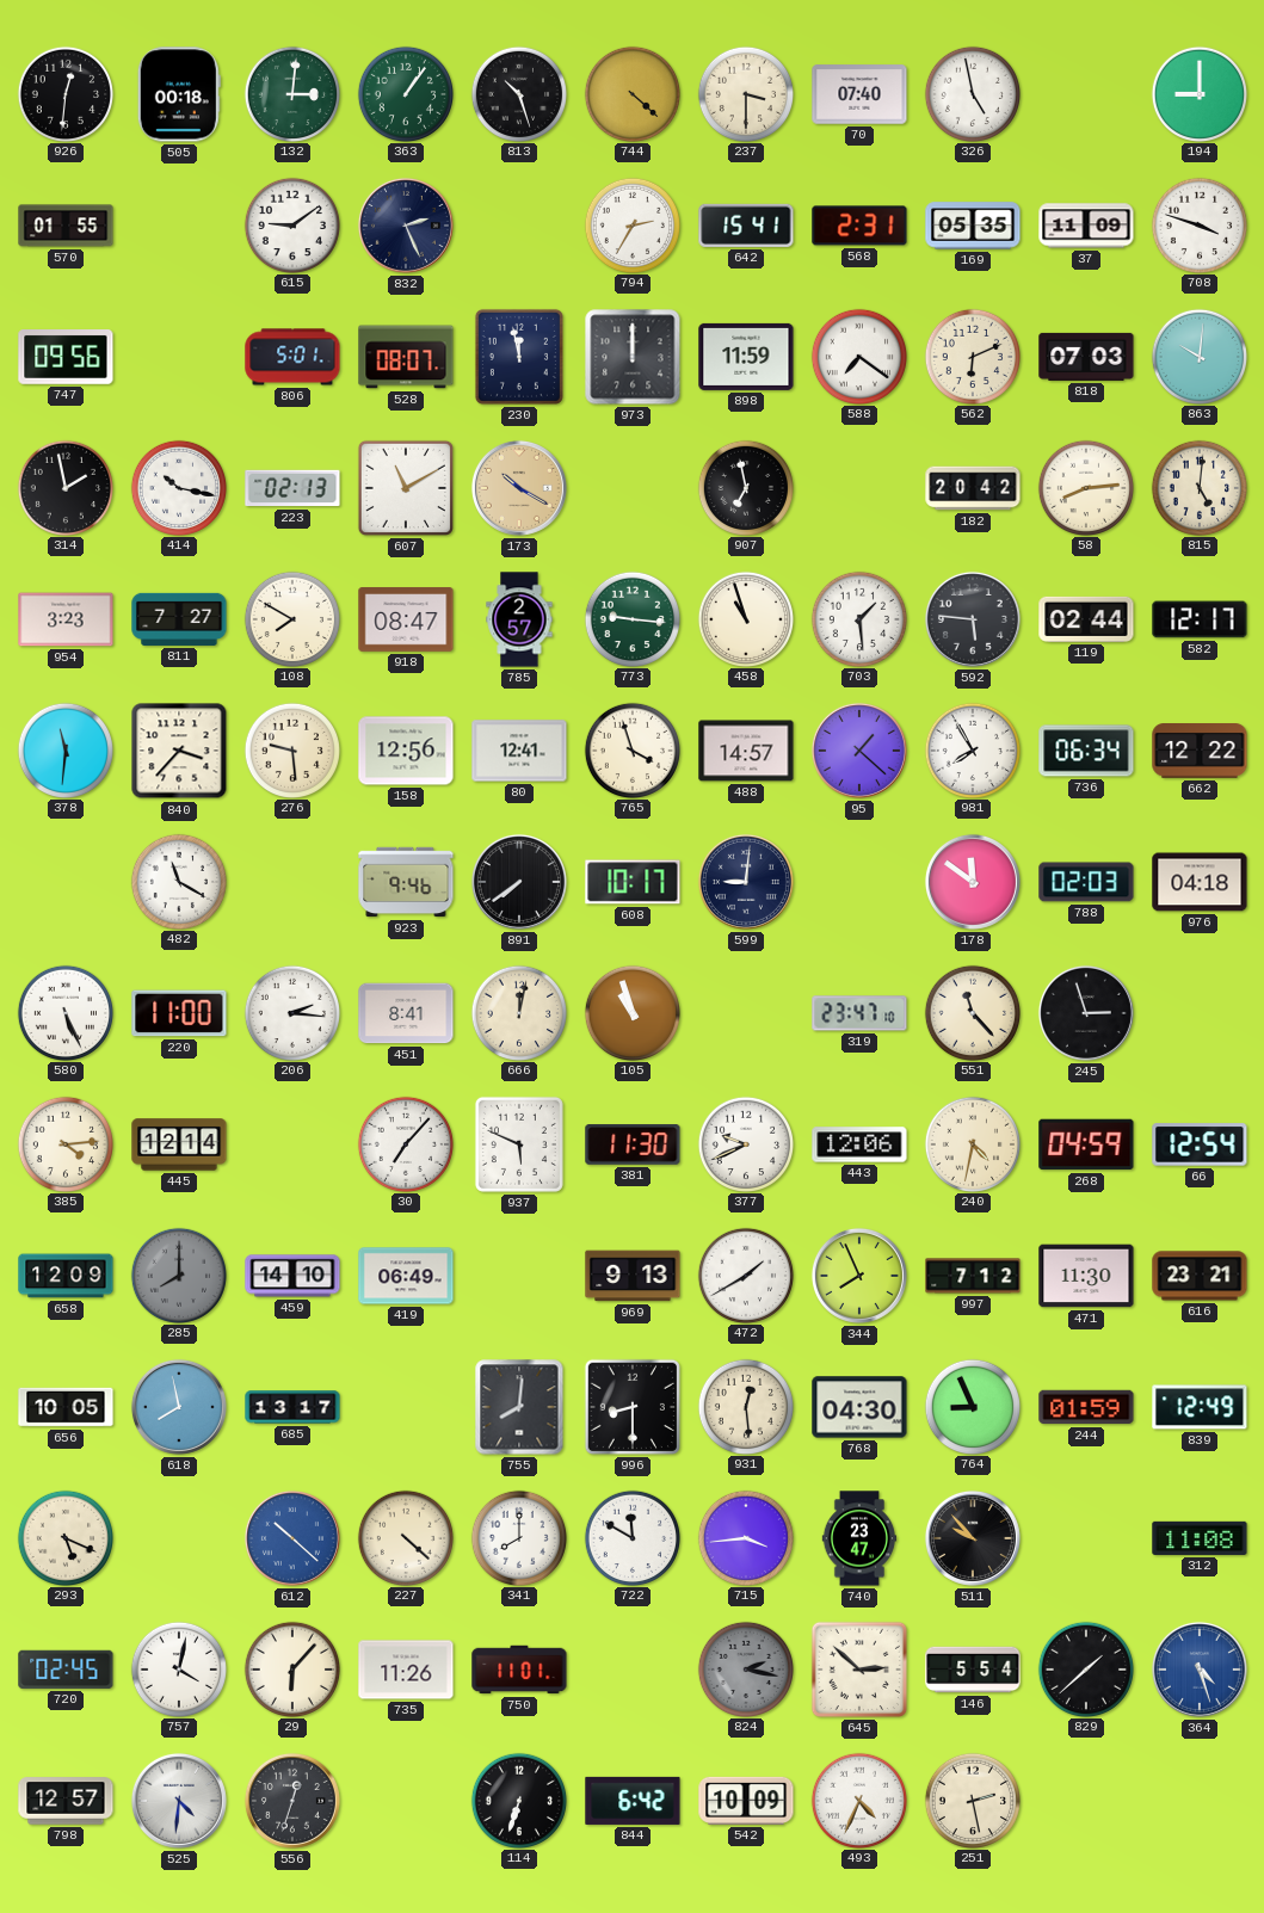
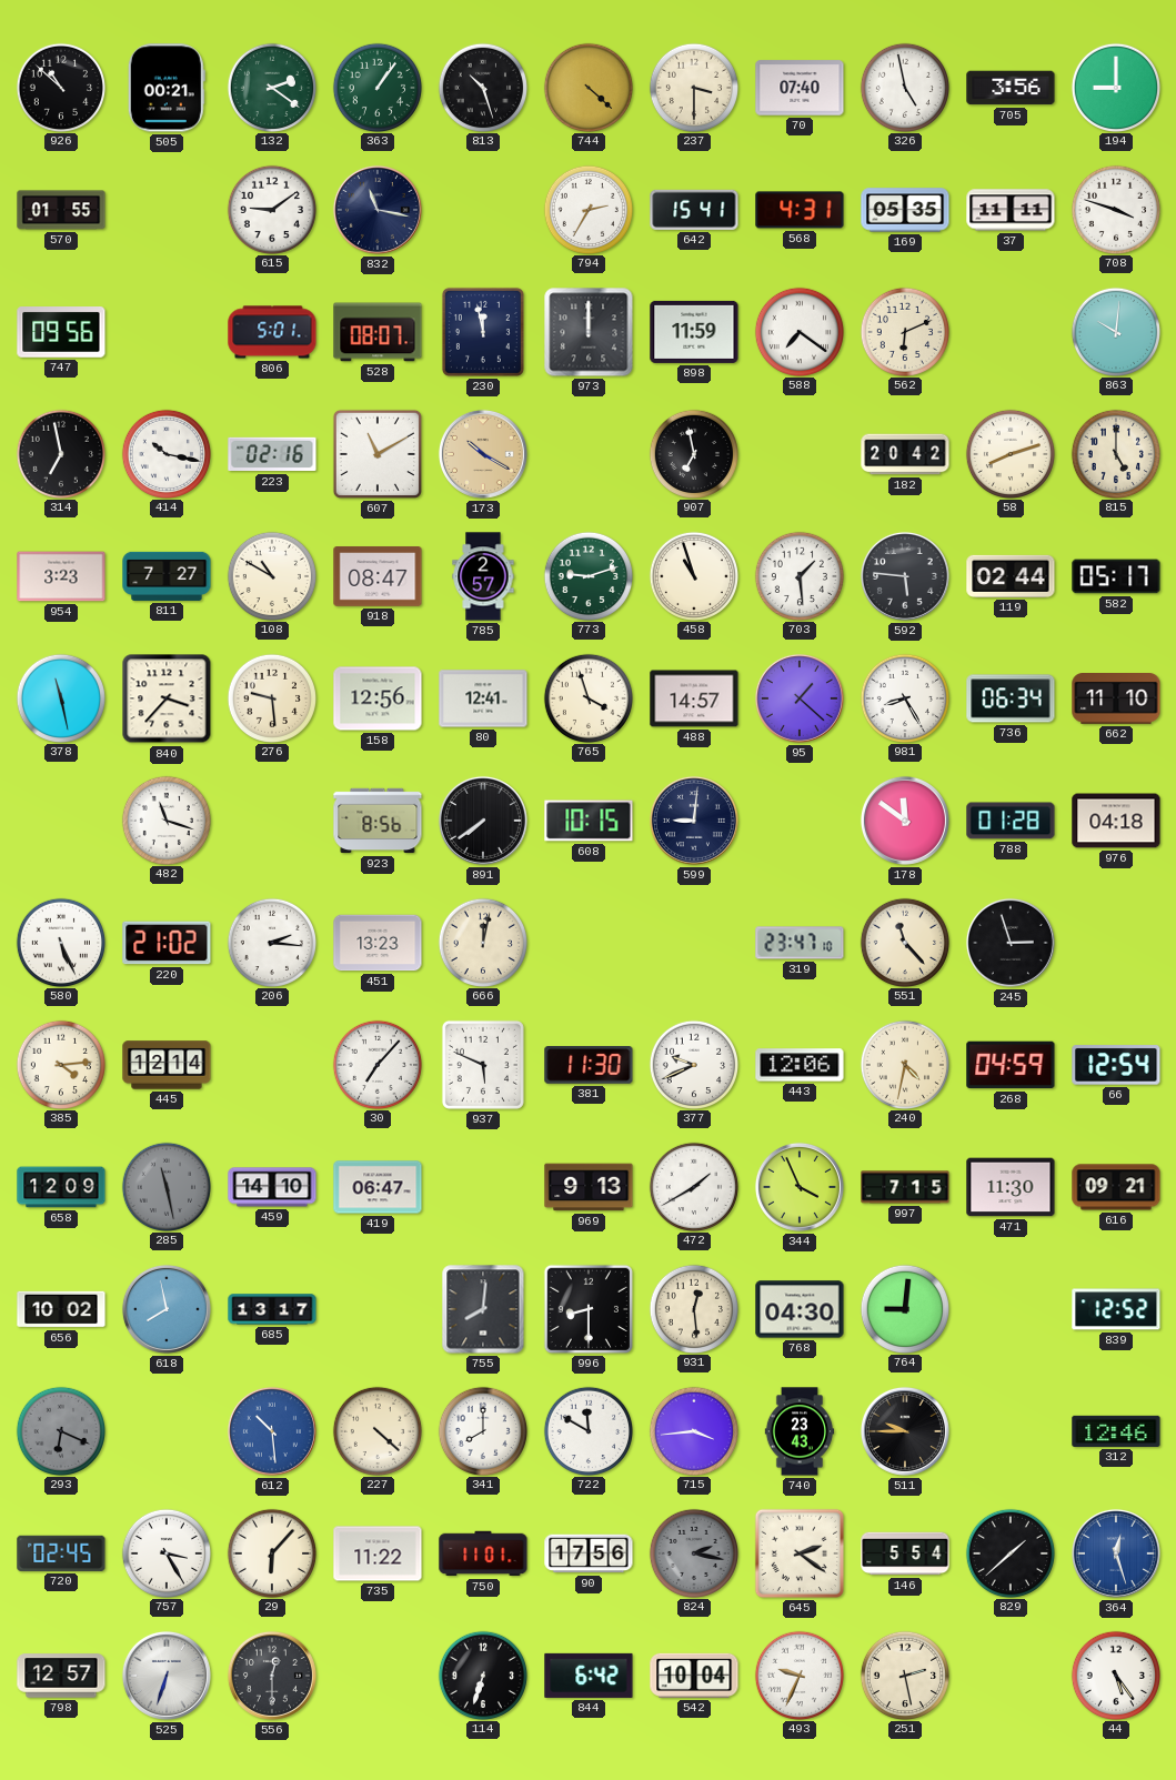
926: 12:31 -> 10:52
505: 00:18 -> 00:21
132: 3:01 -> 2:21
705: none -> 3:56
832: 2:26 -> 11:17
568: 2:31 -> 4:31
37: 11:09 -> 11:11
818: 07:03 -> none
314: 1:58 -> 6:58
223: 02:13 -> 02:16
58: 8:14 -> 8:12
815: 5:01 -> 5:00
108: 7:50 -> 10:50
773: 9:16 -> 9:12
582: 12:17 -> 05:17
378: 11:31 -> 11:28
981: 7:55 -> 8:25
662: 12:22 -> 11:10
482: 11:20 -> 11:18
923: 9:46 -> 8:56
608: 10:17 -> 10:15
788: 02:03 -> 01:28
220: 11:00 -> 21:02
451: 8:41 -> 13:23
105: 10:57 -> none
285: 8:00 -> 11:28
419: 06:49 -> 06:47
344: 7:56 -> 3:56
997: 7:12 -> 7:15
616: 23:21 -> 09:21
656: 10:05 -> 10:02
764: 8:56 -> 9:01
244: 01:59 -> none
839: 12:49 -> 12:52
293: 5:19 -> 6:19
293 dial: cream -> grey
612: 10:22 -> 10:29
740: 23:47 -> 23:43
511: 9:53 -> 9:45
312: 11:08 -> 12:46
757: 4:02 -> 3:25
735: 11:26 -> 11:22
90: none -> 17:56
645: 2:52 -> 2:21
364: 4:27 -> 12:27
525: 4:31 -> 6:33
556: 12:33 -> 12:30
542: 10:09 -> 10:04
493: 4:34 -> 9:34
44: none -> 5:24
